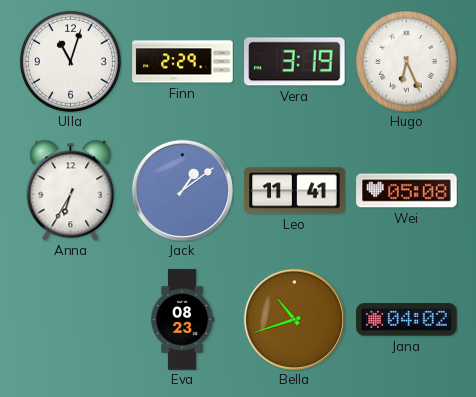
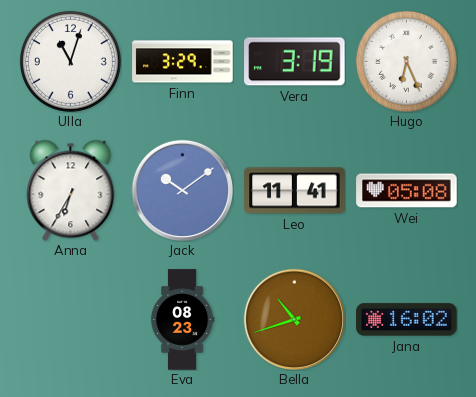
Finn: 2:29 -> 3:29
Jack: 1:09 -> 10:09
Jana: 04:02 -> 16:02
